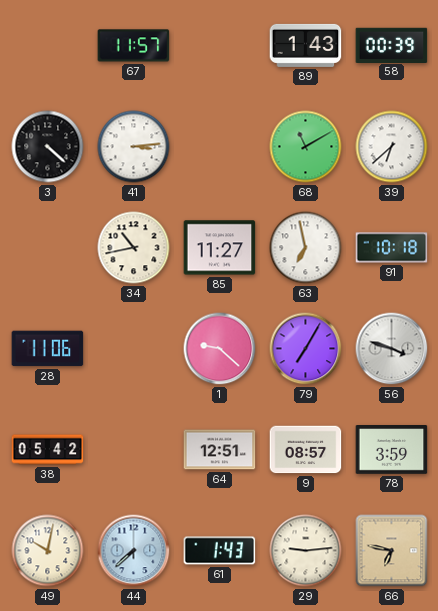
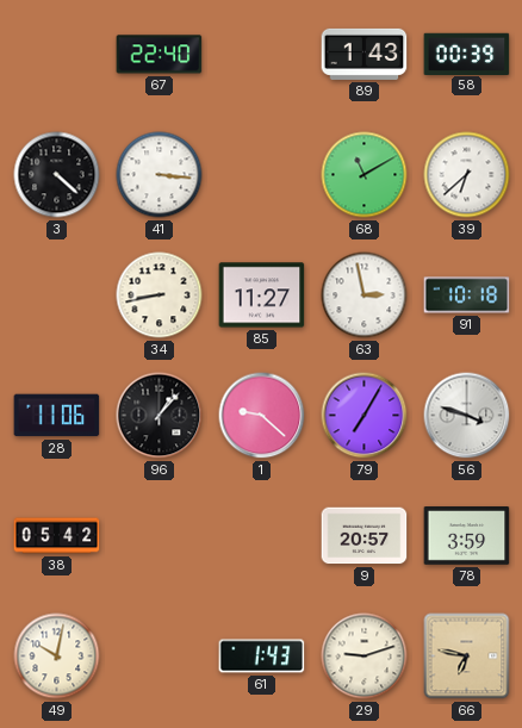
67: 11:57 -> 22:40
41: 3:14 -> 3:16
34: 10:43 -> 8:43
63: 6:58 -> 2:58
96: none -> 1:07
64: 12:51 -> none
9: 08:57 -> 20:57
44: 7:38 -> none
29: 9:14 -> 9:12
